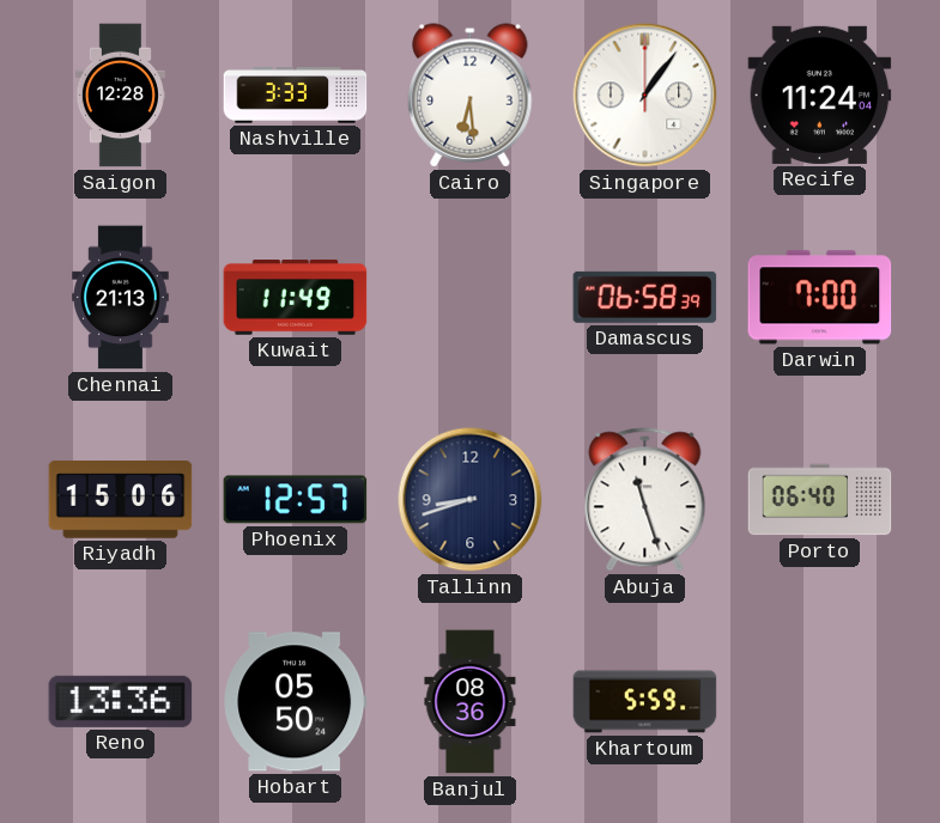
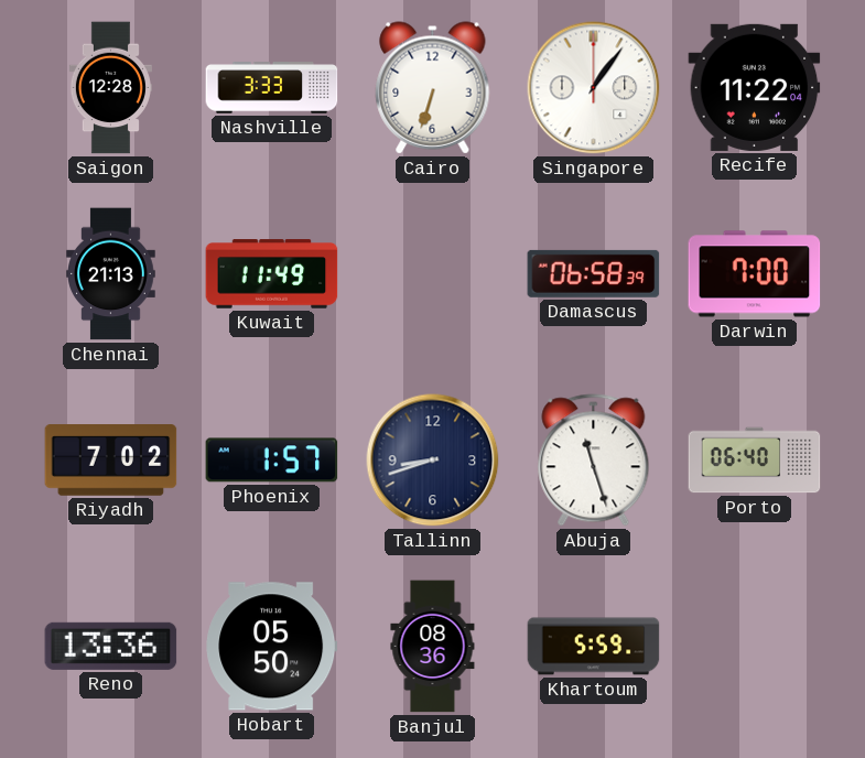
Cairo: 6:29 -> 6:33
Recife: 11:24 -> 11:22
Riyadh: 15:06 -> 7:02
Phoenix: 12:57 -> 1:57
